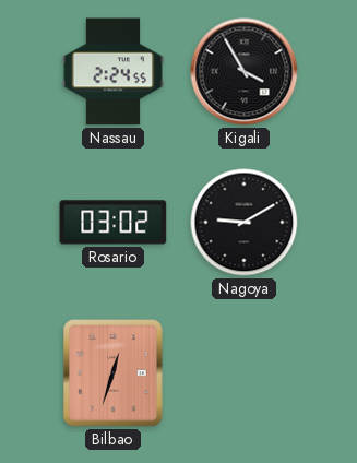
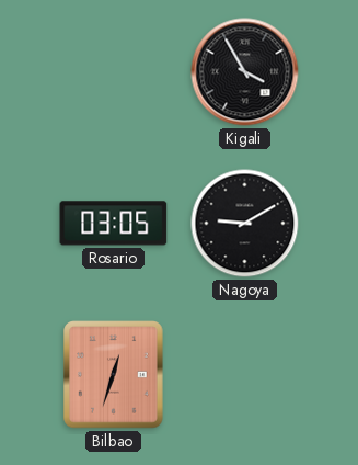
Nassau: 2:24 -> none
Rosario: 03:02 -> 03:05
